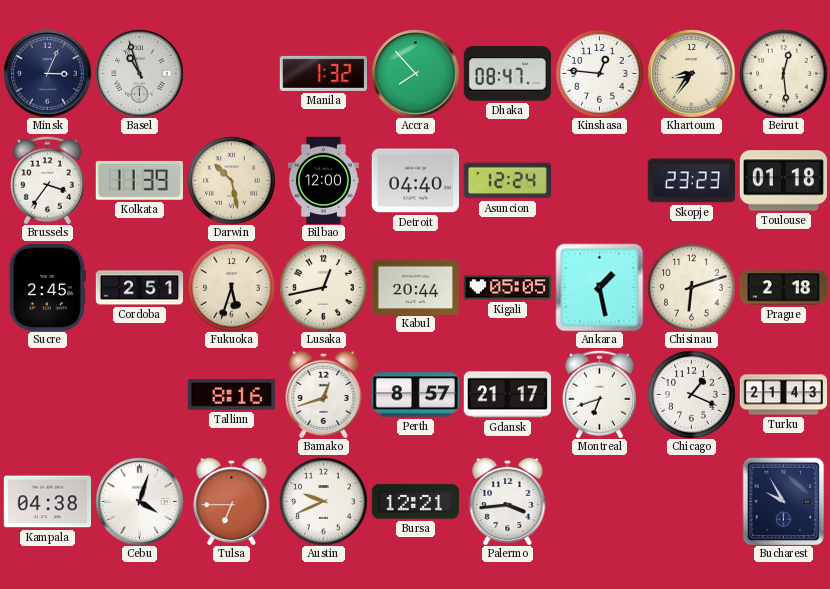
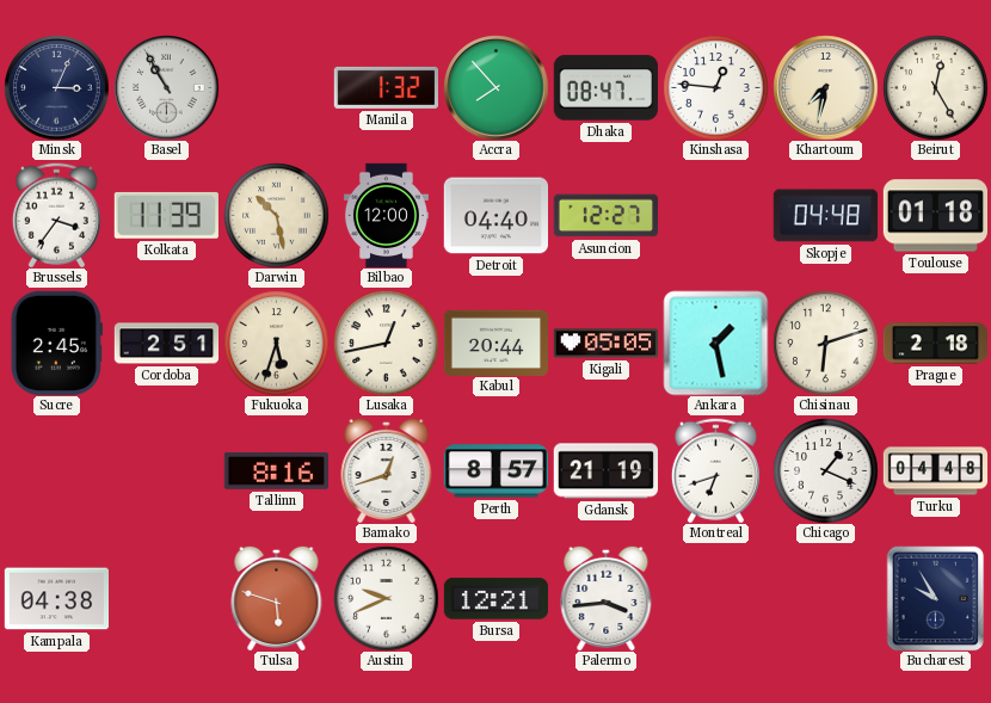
Basel: 10:57 -> 10:55
Khartoum: 8:36 -> 7:32
Beirut: 12:29 -> 12:25
Asuncion: 12:24 -> 12:27
Skopje: 23:23 -> 04:48
Gdansk: 21:17 -> 21:19
Turku: 21:43 -> 04:48
Cebu: 4:03 -> none
Tulsa: 6:45 -> 5:48
